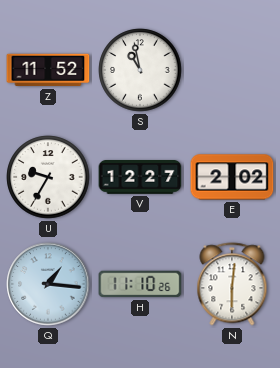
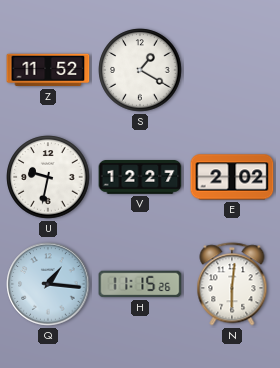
S: 10:58 -> 1:20
U: 9:35 -> 9:32
H: 11:10 -> 11:15
